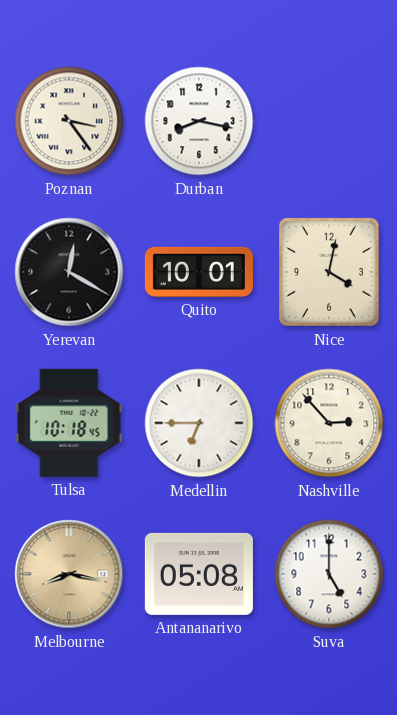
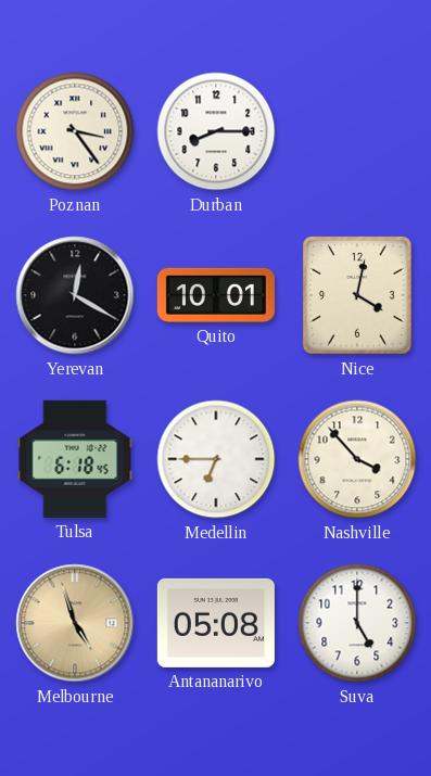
Durban: 8:17 -> 8:15
Tulsa: 10:18 -> 6:18
Nashville: 2:53 -> 3:53
Melbourne: 8:17 -> 4:57
